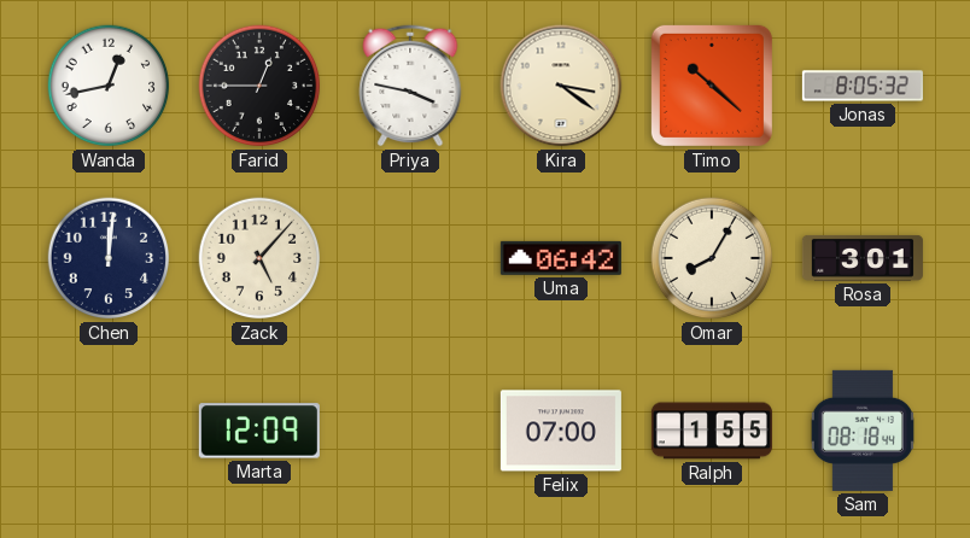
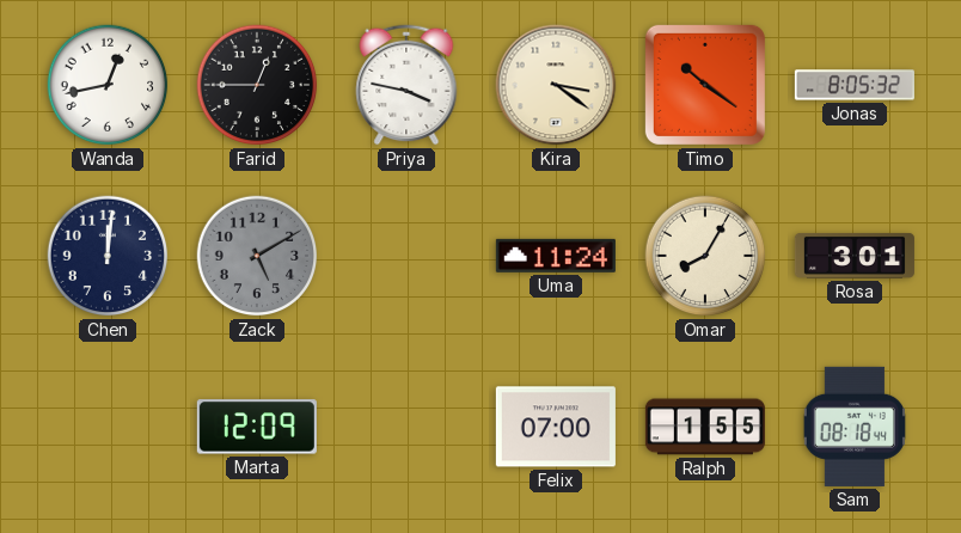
Timo: 10:22 -> 10:21
Zack: 5:07 -> 5:10
Zack dial: cream -> grey
Uma: 06:42 -> 11:24
